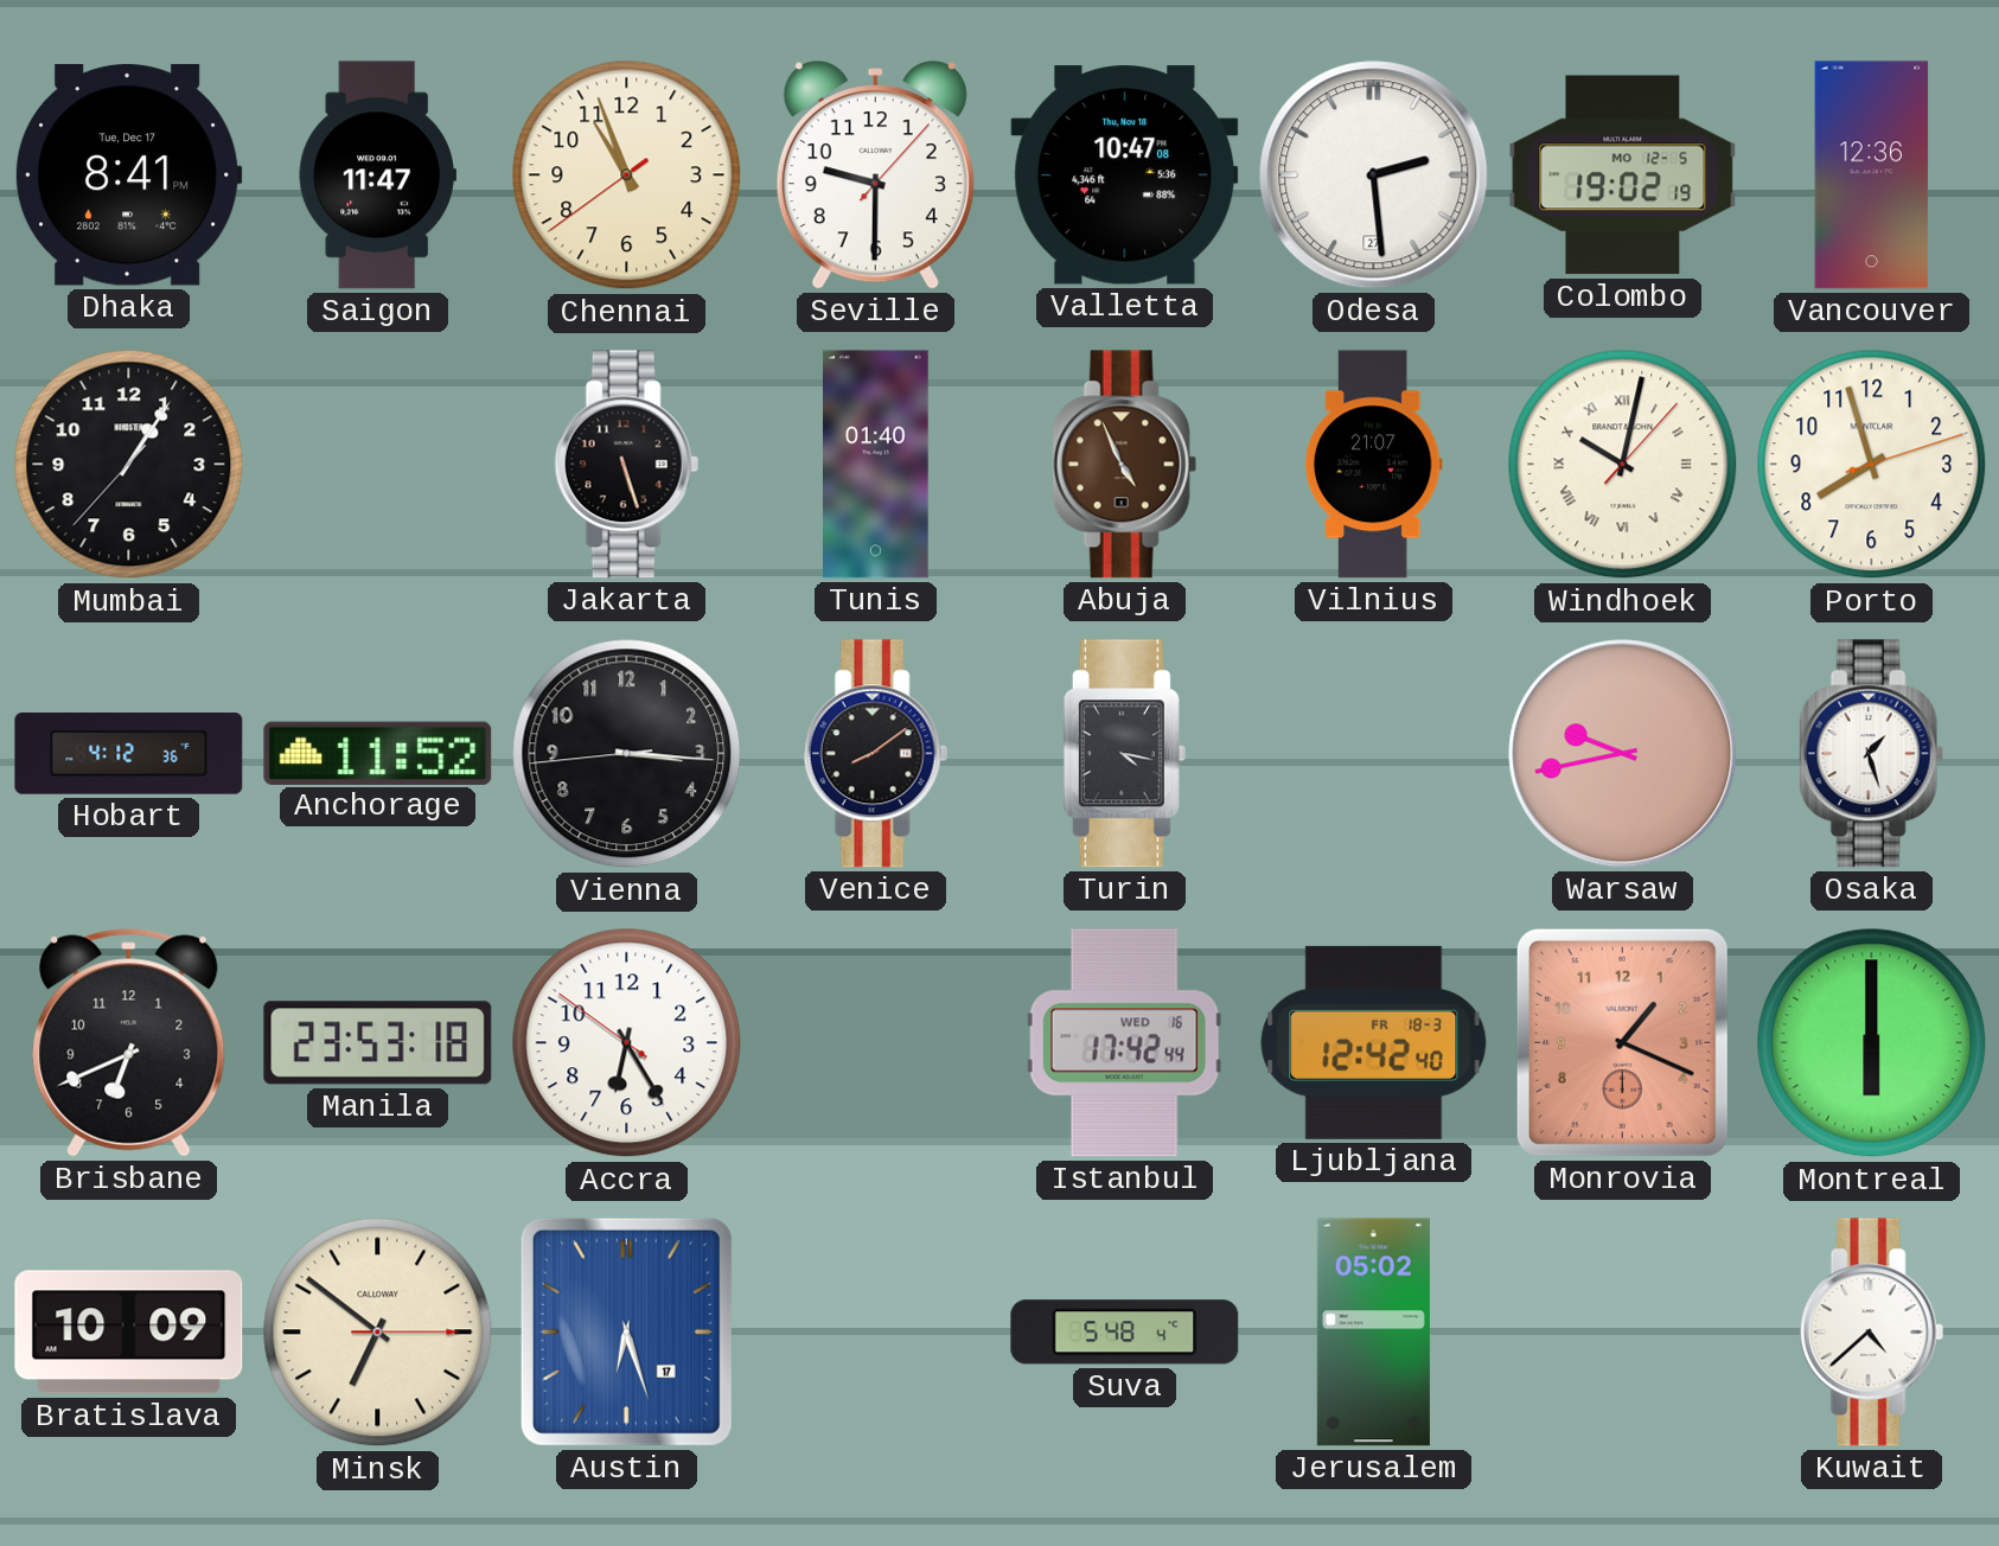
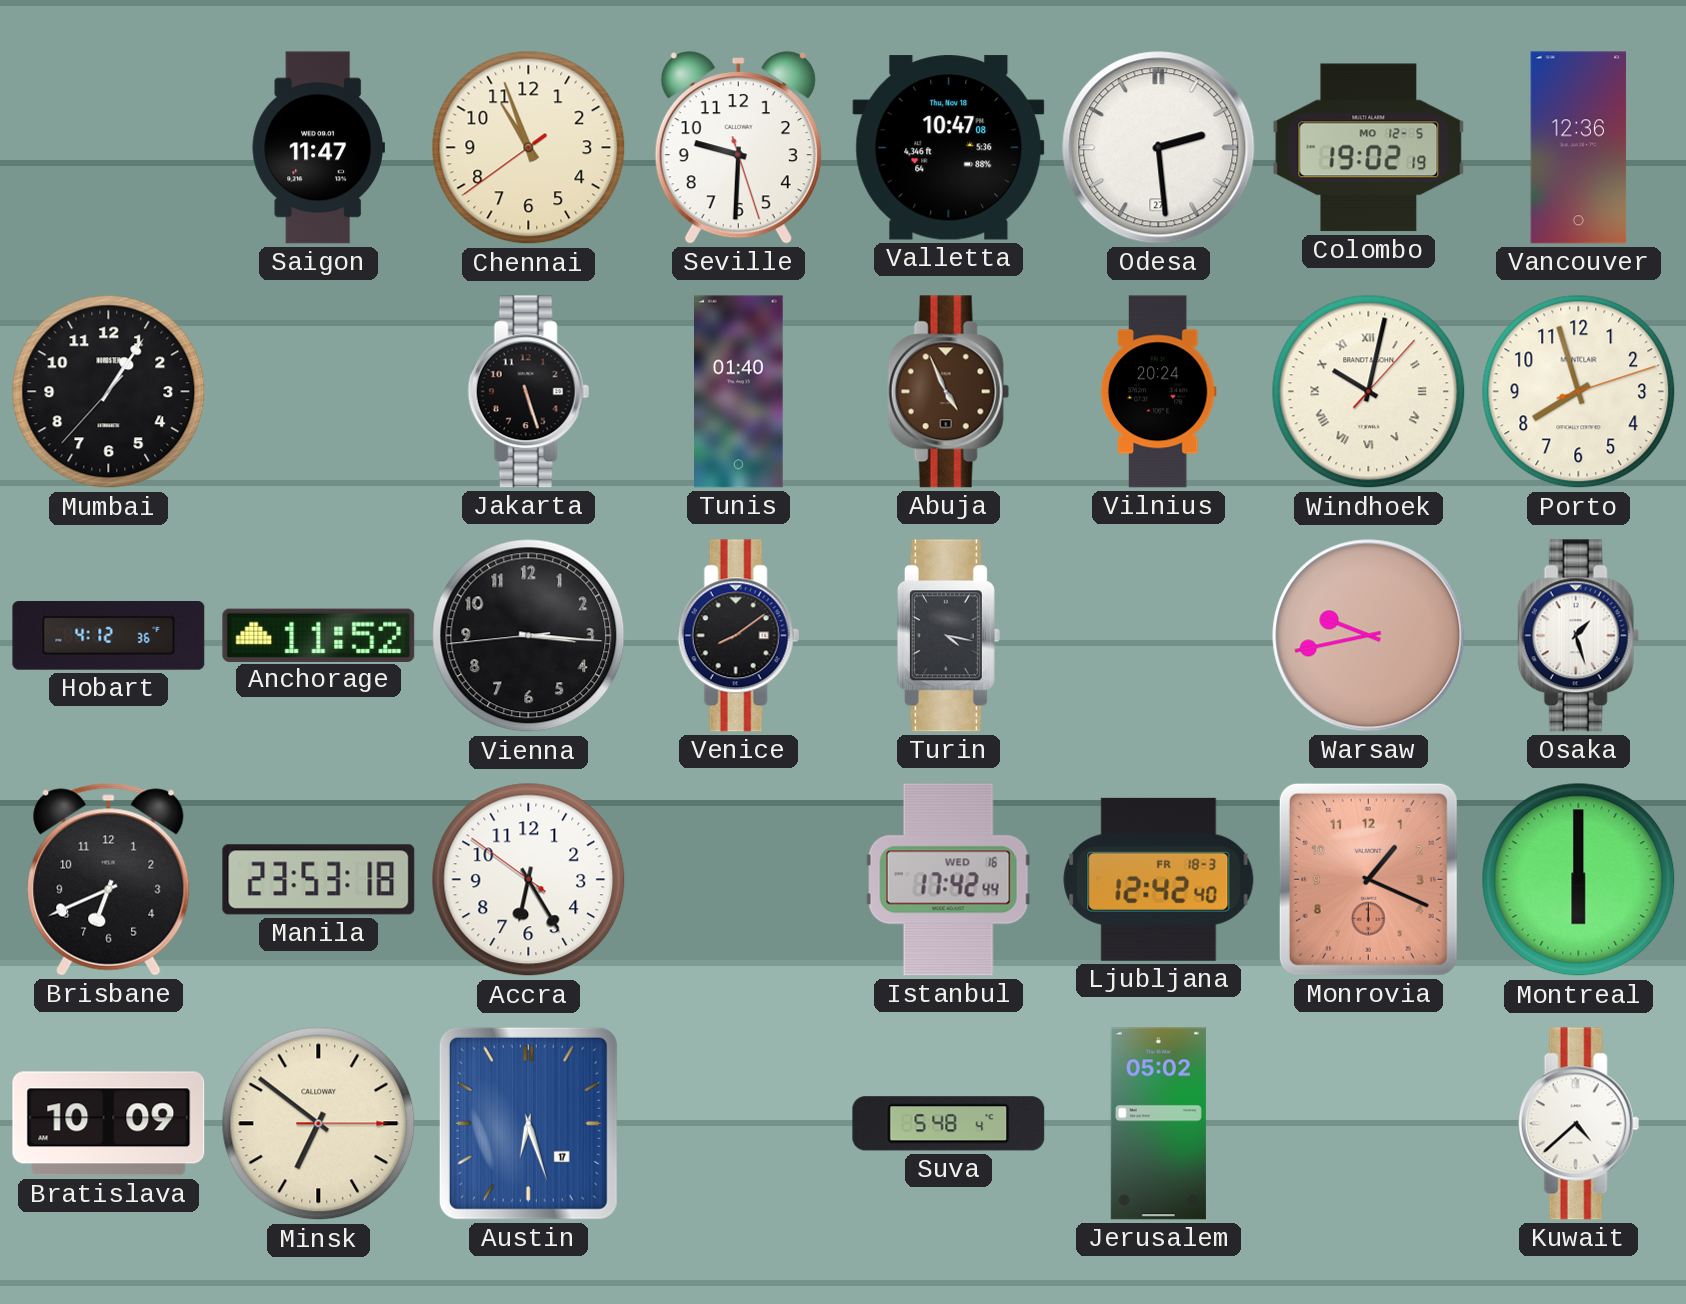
Dhaka: 8:41 -> none
Seville: 9:30:07 -> 9:30:27
Vilnius: 21:07 -> 20:24
